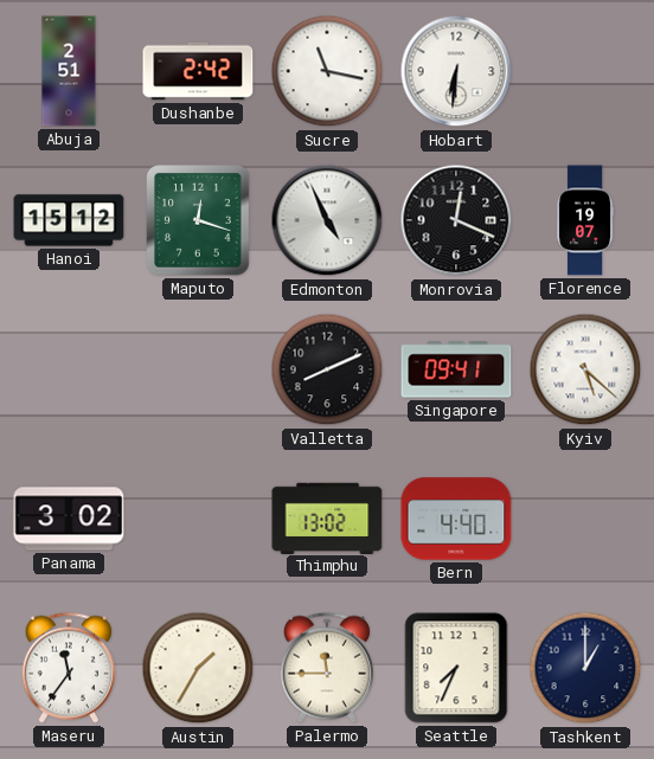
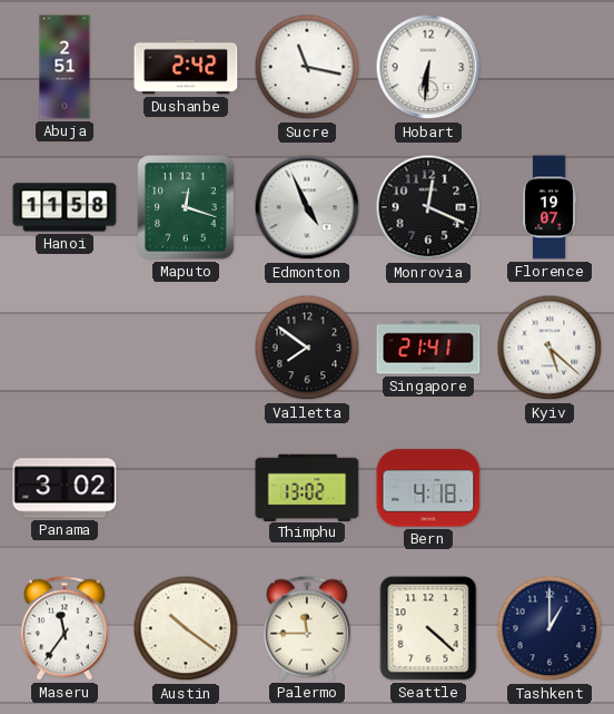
Hanoi: 15:12 -> 11:58
Valletta: 8:11 -> 7:51
Singapore: 09:41 -> 21:41
Bern: 4:40 -> 4:18
Austin: 1:35 -> 10:21
Seattle: 7:34 -> 4:22
